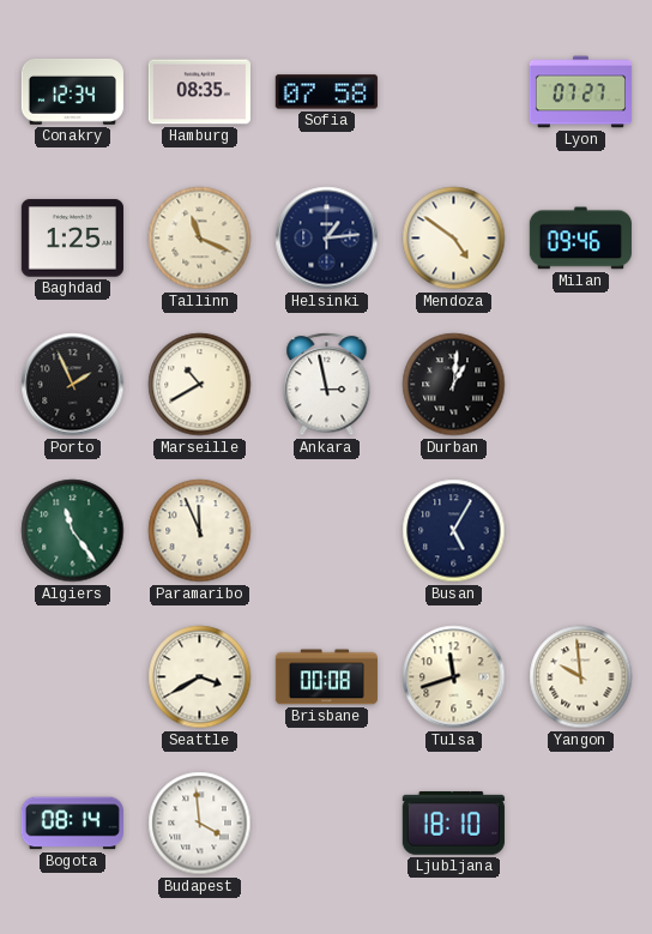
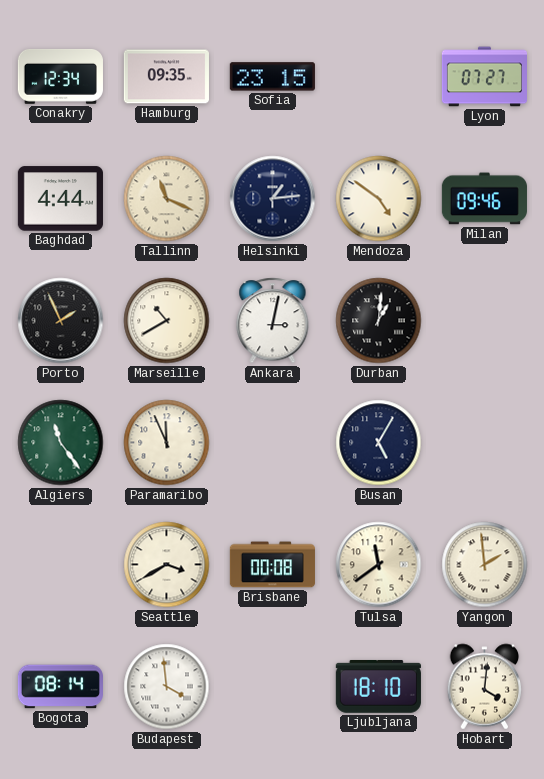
Hamburg: 08:35 -> 09:35
Sofia: 07:58 -> 23:15
Baghdad: 1:25 -> 4:44
Ankara: 2:58 -> 3:02
Tulsa: 11:42 -> 11:39
Yangon: 9:59 -> 1:59
Hobart: none -> 4:01
